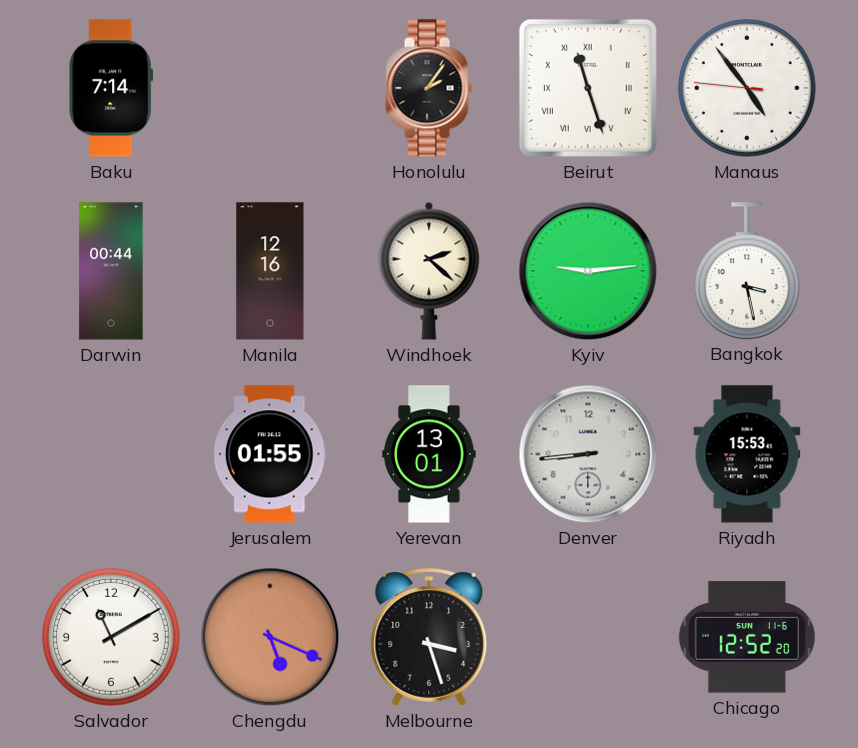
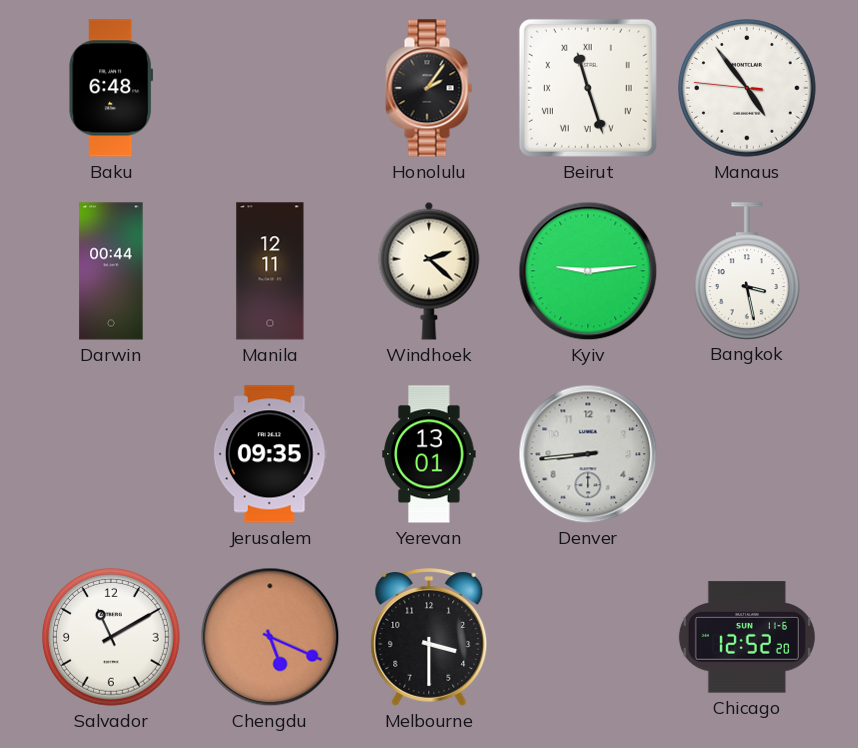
Baku: 7:14 -> 6:48
Manila: 12:16 -> 12:11
Jerusalem: 01:55 -> 09:35
Riyadh: 15:53 -> none
Melbourne: 3:27 -> 3:30
